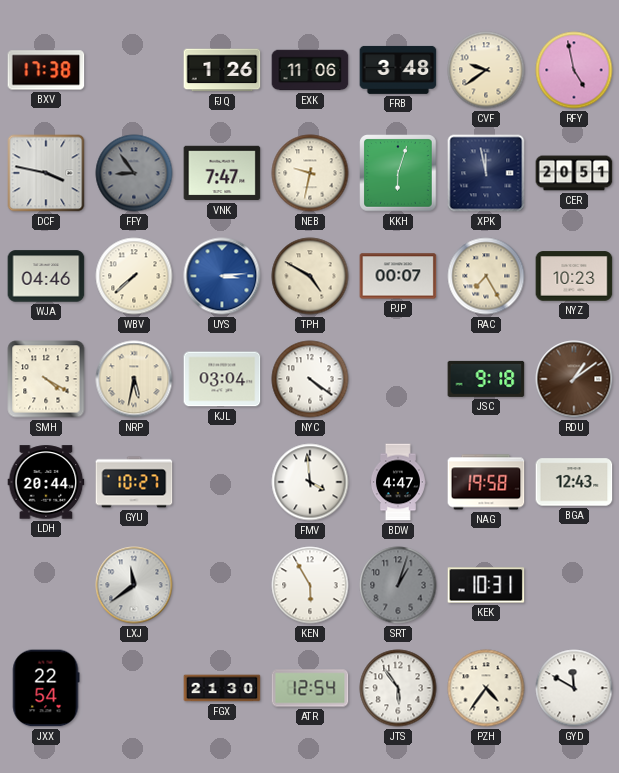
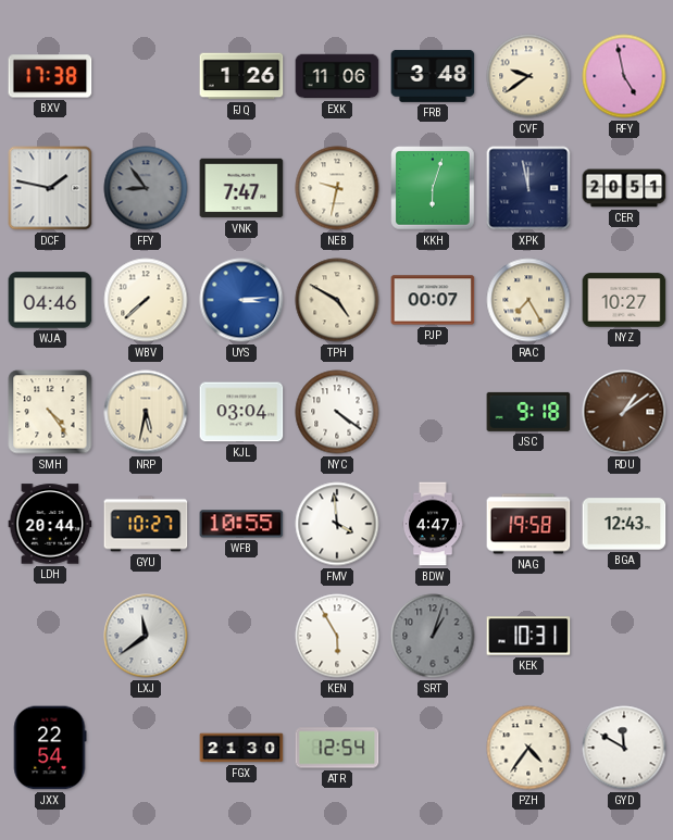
DCF: 3:47 -> 1:47
NYZ: 10:23 -> 10:27
SMH: 4:20 -> 4:24
WFB: none -> 10:55
JTS: 5:54 -> none
